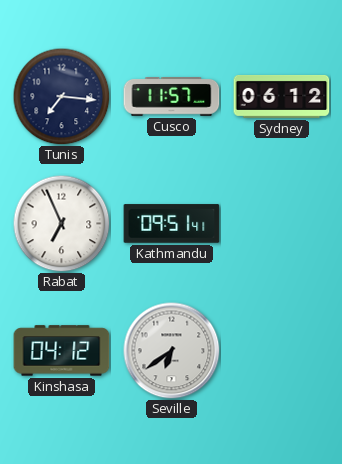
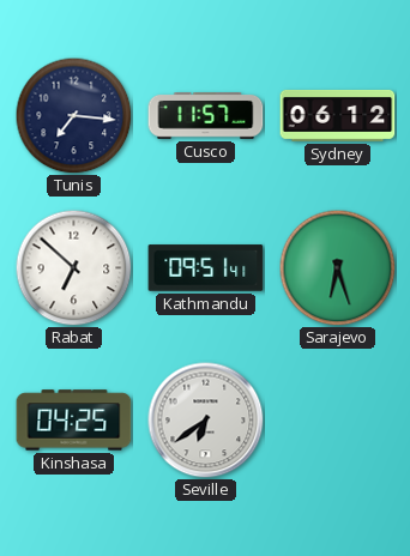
Rabat: 6:56 -> 6:52
Sarajevo: none -> 6:27
Kinshasa: 04:12 -> 04:25
